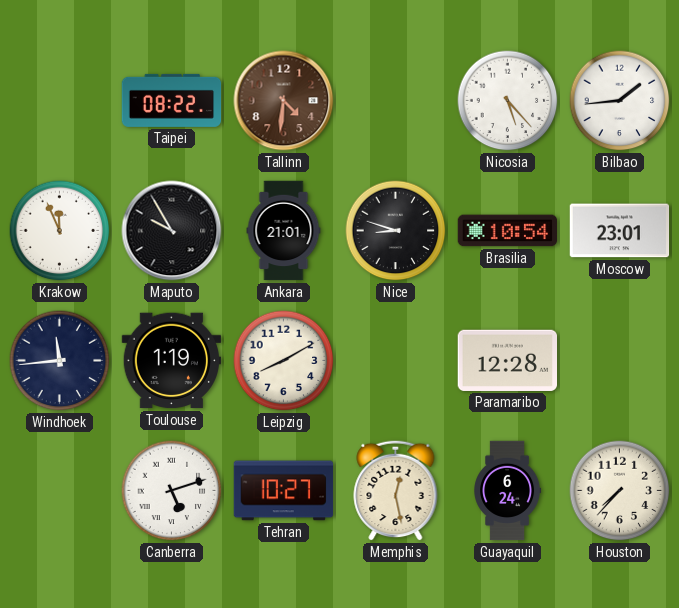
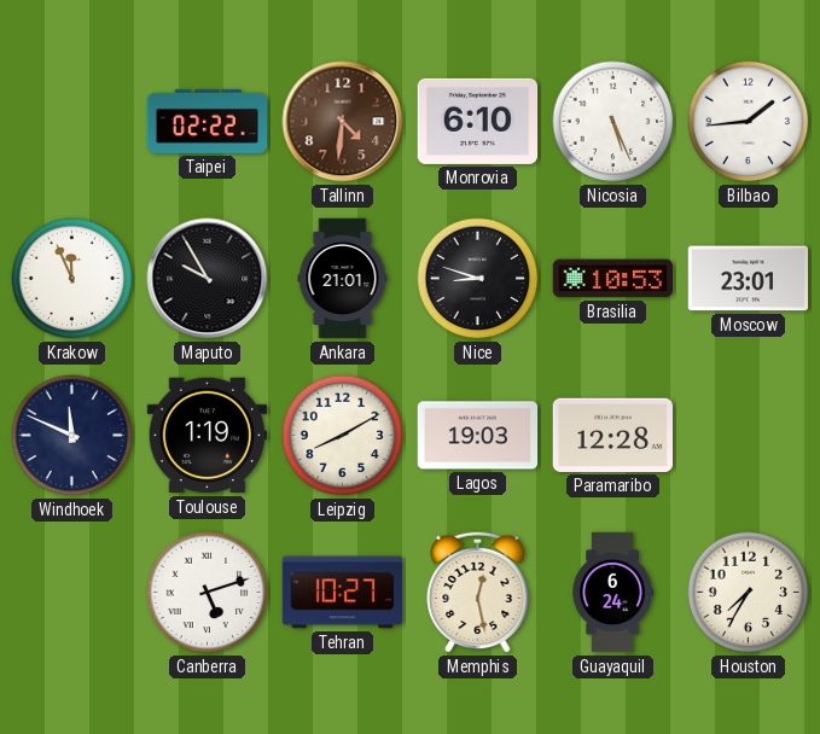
Taipei: 08:22 -> 02:22
Monrovia: none -> 6:10
Nicosia: 5:23 -> 5:26
Brasilia: 10:54 -> 10:53
Windhoek: 11:44 -> 11:49
Lagos: none -> 19:03
Houston: 7:37 -> 7:35
